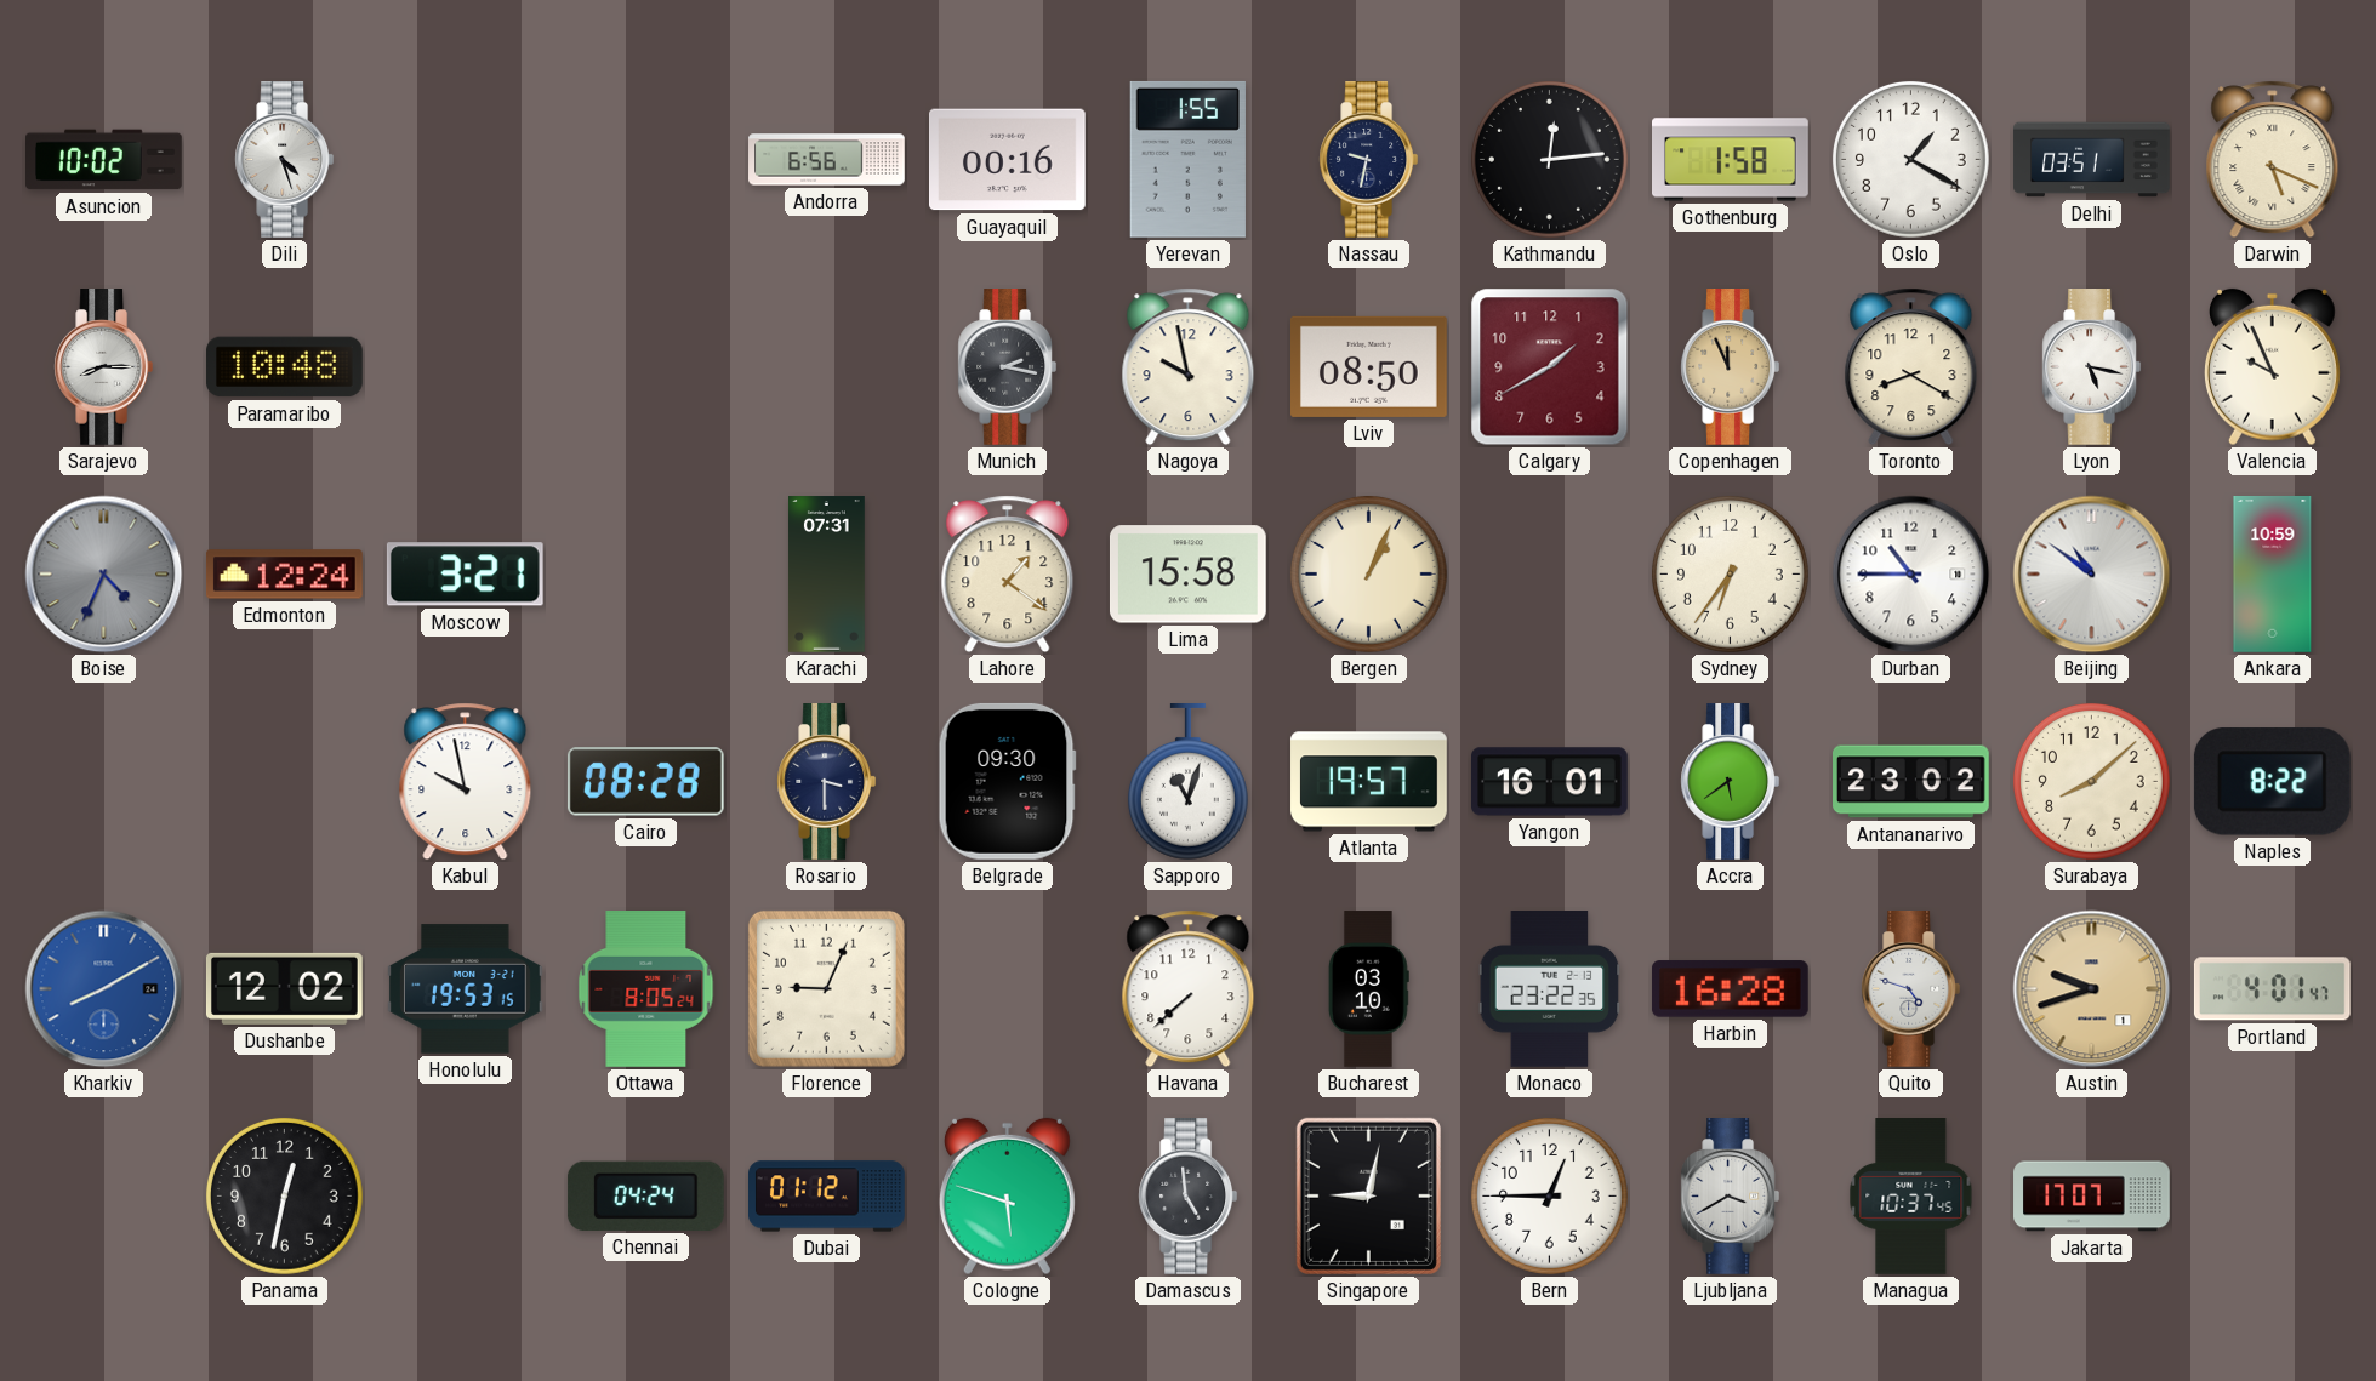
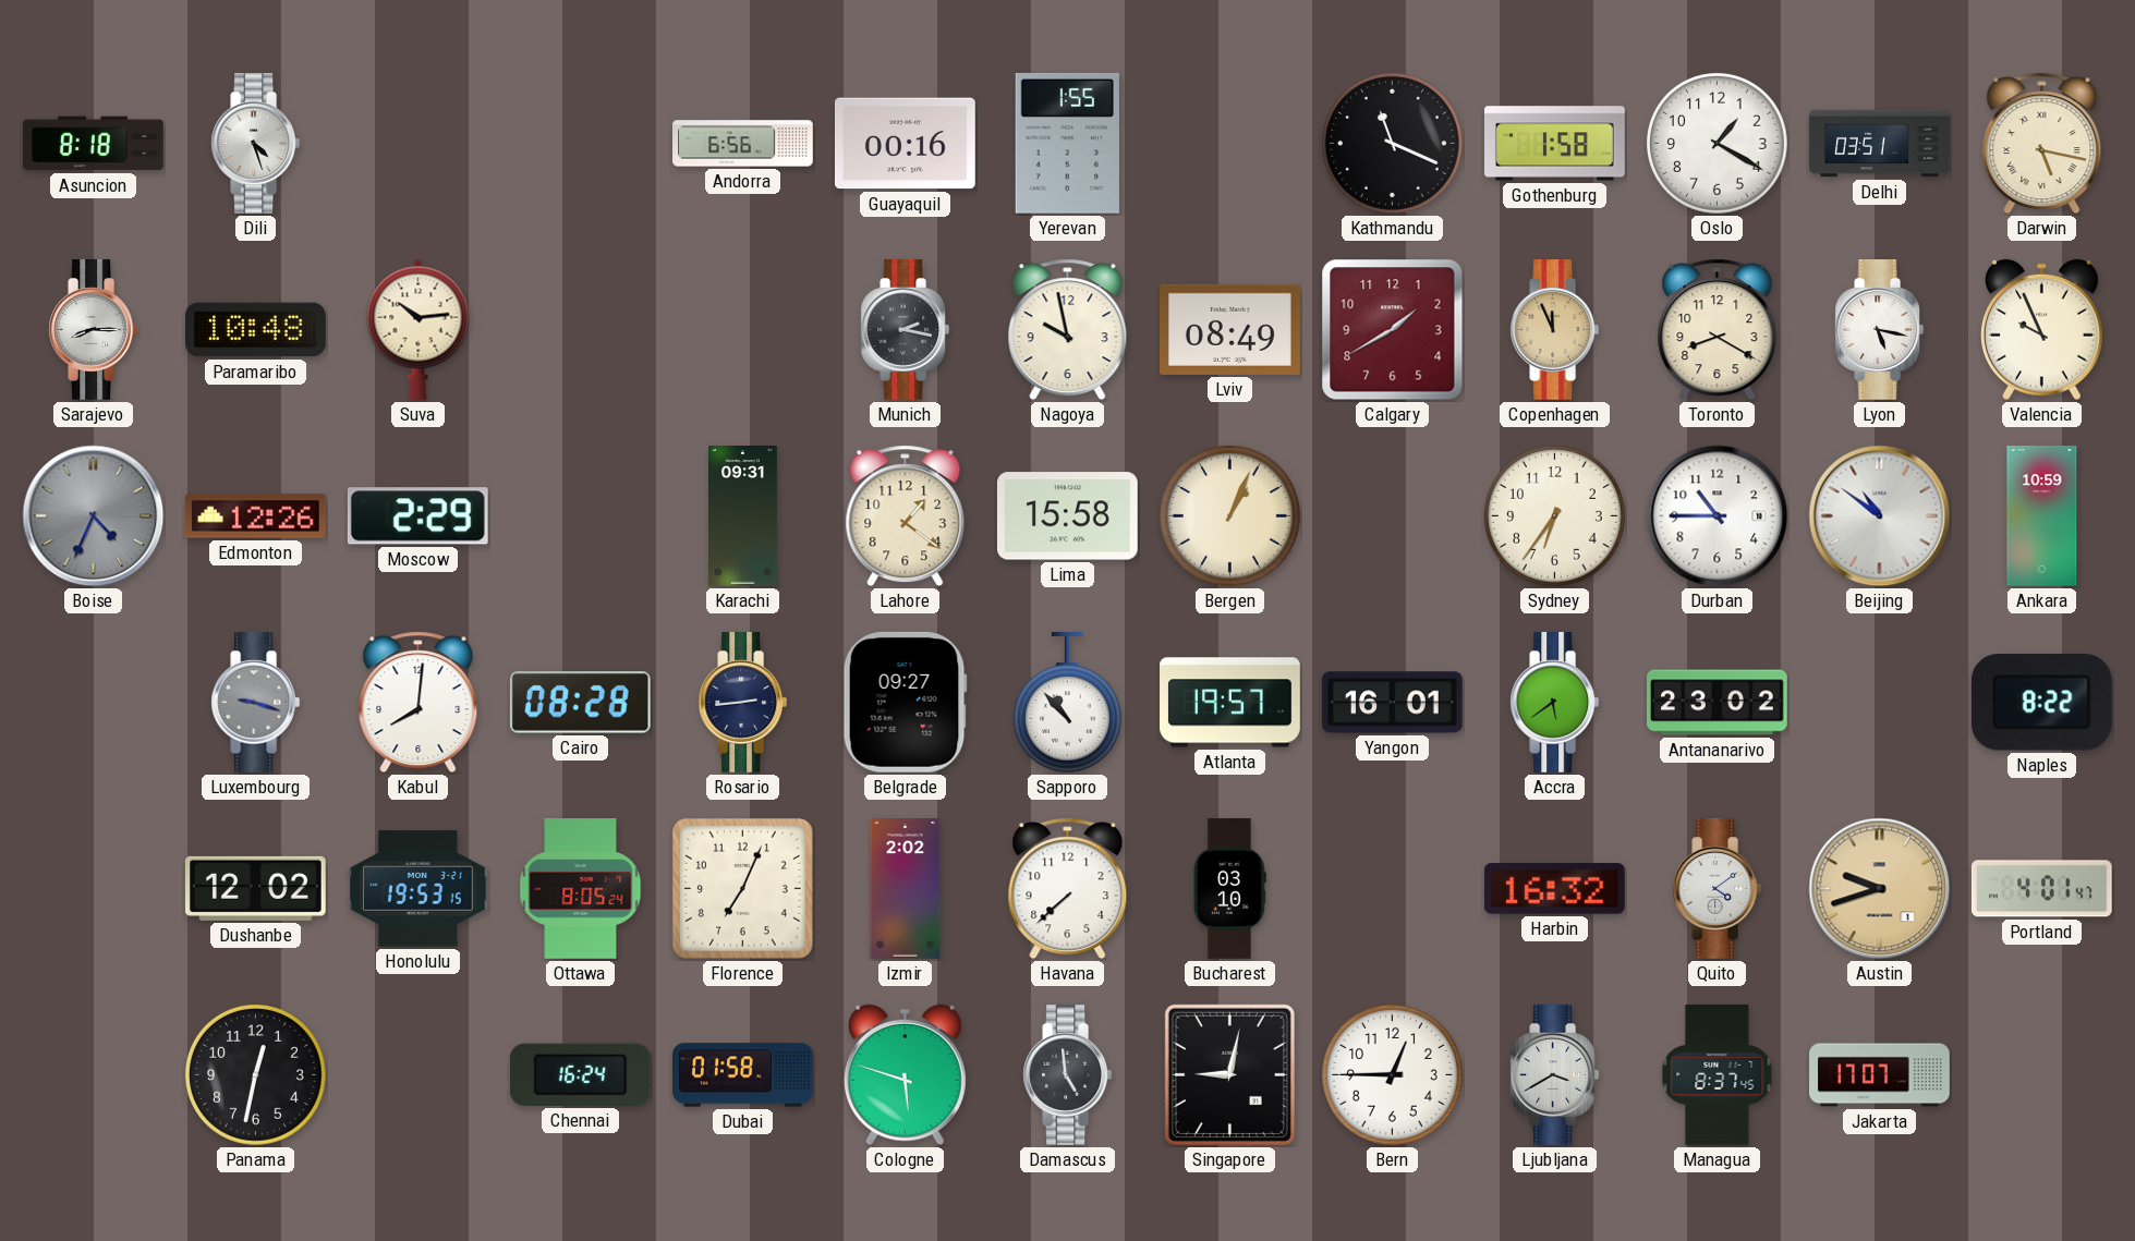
Asuncion: 10:02 -> 8:18
Nassau: 9:32 -> none
Kathmandu: 12:14 -> 11:19
Darwin: 5:19 -> 5:17
Suva: none -> 10:14
Lviv: 08:50 -> 08:49
Edmonton: 12:24 -> 12:26
Moscow: 3:21 -> 2:29
Karachi: 07:31 -> 09:31
Luxembourg: none -> 9:18
Kabul: 9:58 -> 8:01
Rosario: 3:30 -> 2:44
Belgrade: 09:30 -> 09:27
Sapporo: 11:03 -> 10:53
Surabaya: 8:08 -> none
Kharkiv: 8:10 -> none
Florence: 9:04 -> 7:04
Izmir: none -> 2:02
Monaco: 23:22 -> none
Harbin: 16:28 -> 16:32
Quito: 4:48 -> 4:09
Chennai: 04:24 -> 16:24
Dubai: 01:12 -> 01:58
Managua: 10:37 -> 8:37
